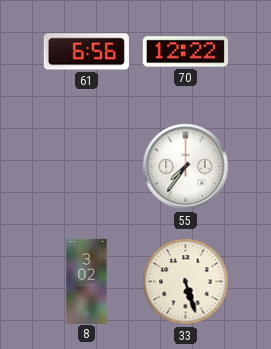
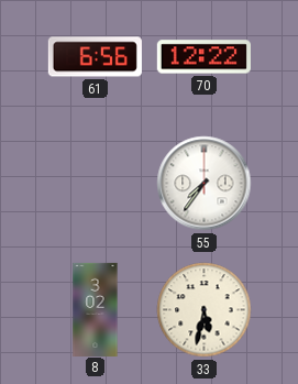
33: 5:27 -> 5:32
